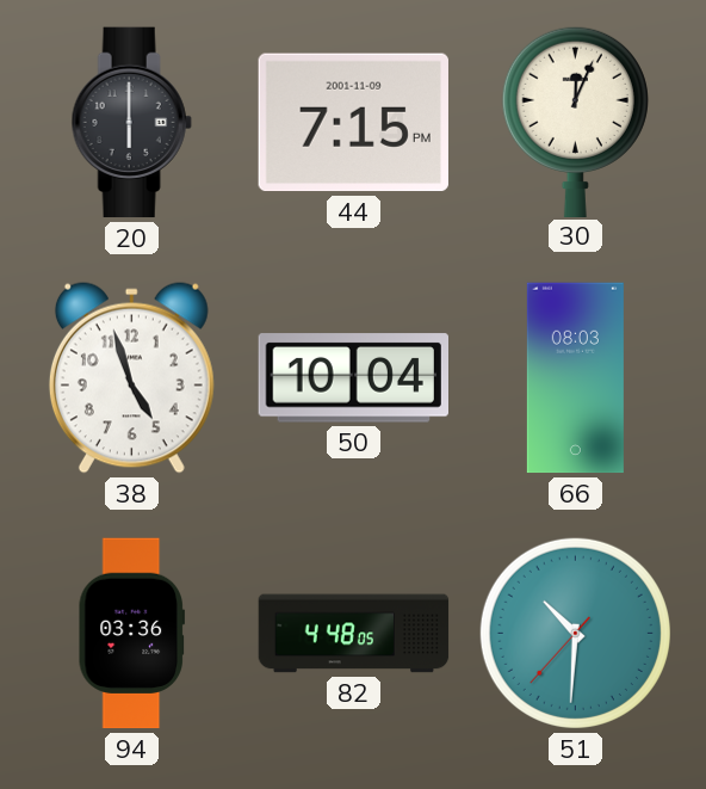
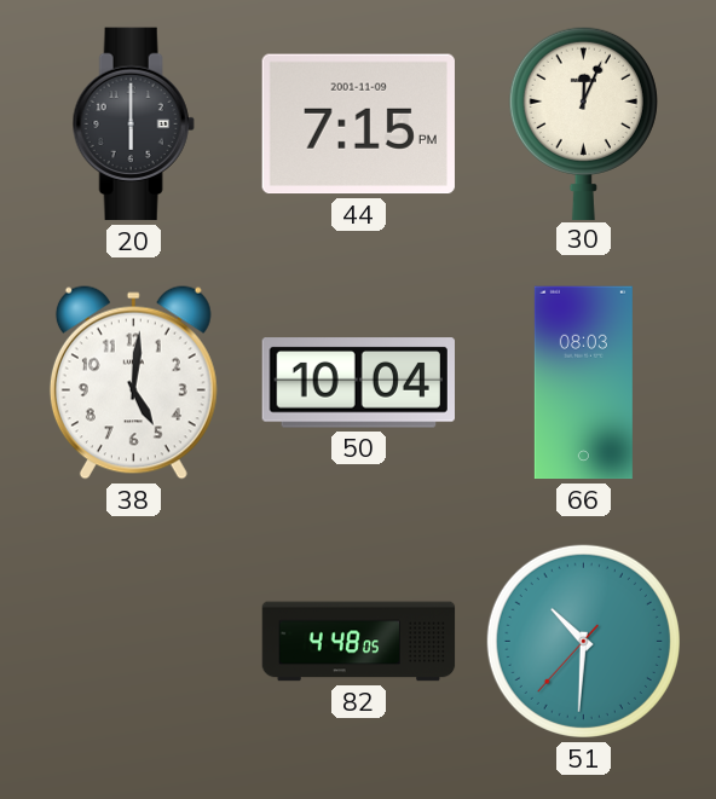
38: 4:57 -> 5:01
94: 03:36 -> none
